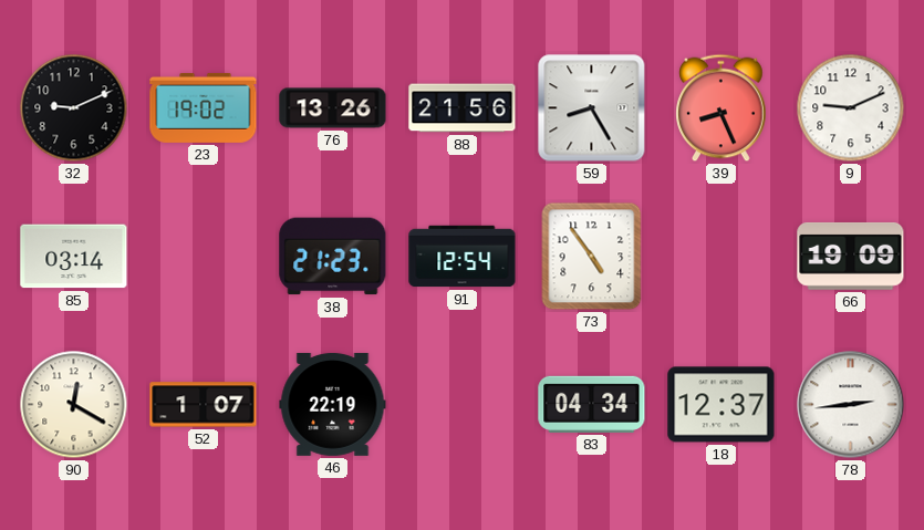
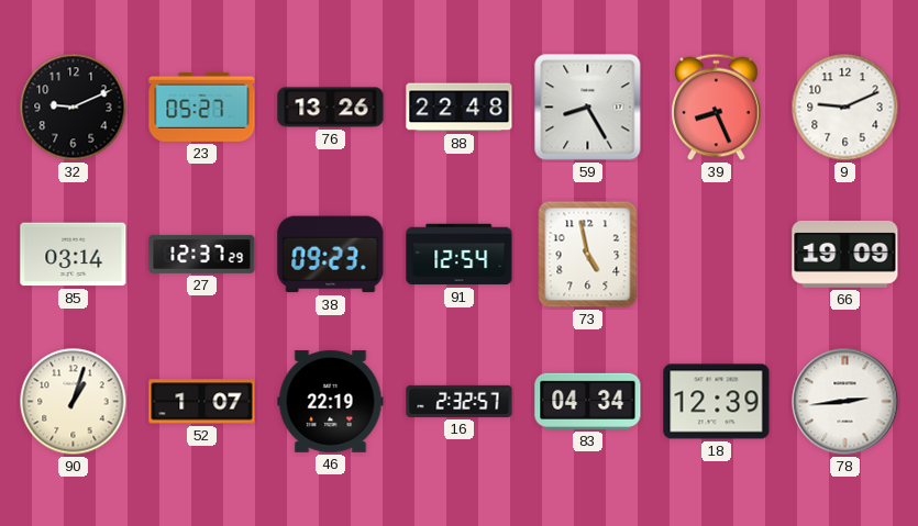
23: 19:02 -> 05:27
88: 21:56 -> 22:48
27: none -> 12:37
38: 21:23 -> 09:23
73: 4:54 -> 4:58
90: 12:20 -> 1:03
16: none -> 2:32
18: 12:37 -> 12:39
